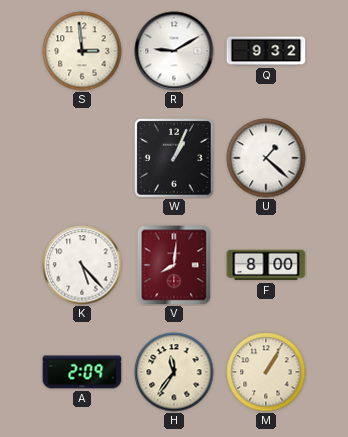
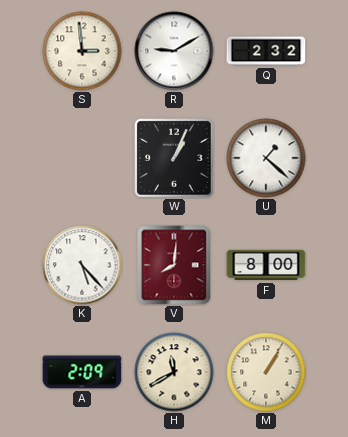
Q: 9:32 -> 2:32
H: 11:36 -> 11:40
